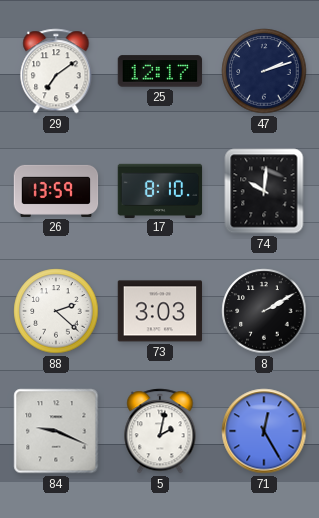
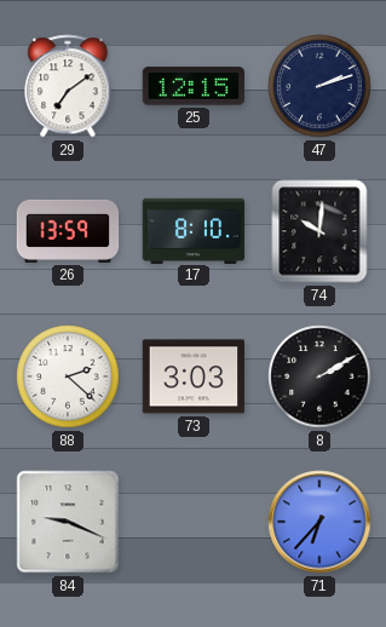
25: 12:17 -> 12:15
5: 2:02 -> none
71: 12:25 -> 6:37
